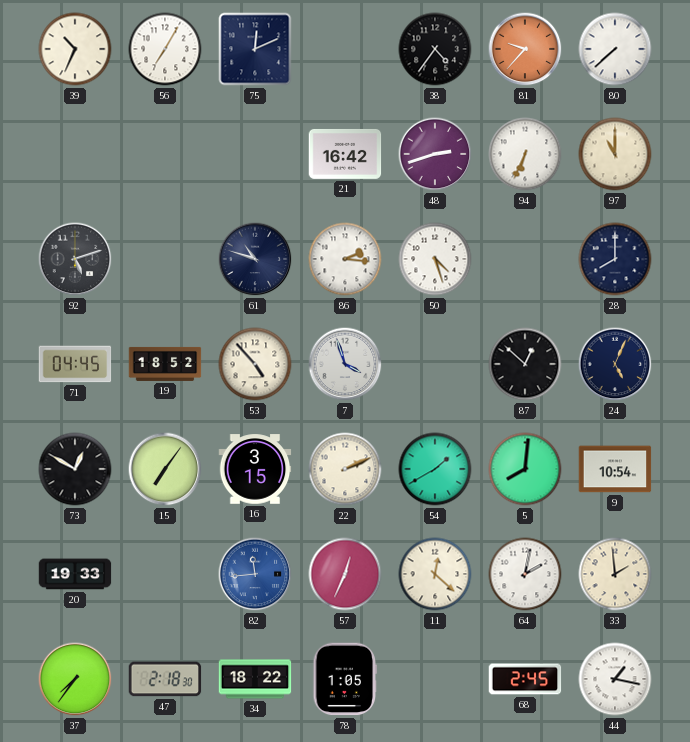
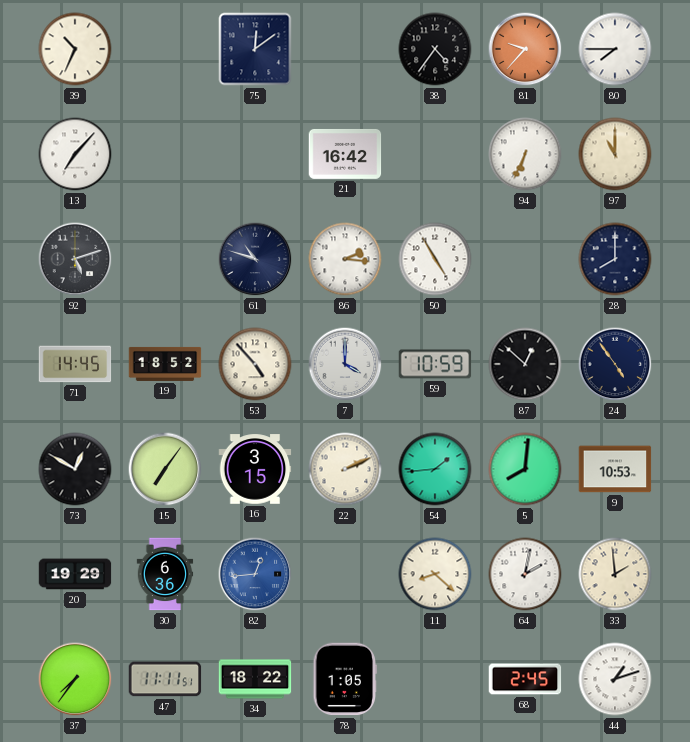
56: 7:05 -> none
75: 12:11 -> 12:09
80: 7:38 -> 7:45
13: none -> 7:07
48: 2:42 -> none
50: 4:27 -> 4:55
71: 04:45 -> 14:45
7: 3:57 -> 4:00
59: none -> 10:59
24: 5:04 -> 4:54
54: 1:40 -> 1:44
9: 10:54 -> 10:53
20: 19:33 -> 19:29
30: none -> 6:36
82: 11:44 -> 12:44
57: 12:34 -> none
11: 12:22 -> 8:22
47: 2:18 -> 11:11
44: 1:17 -> 1:12
